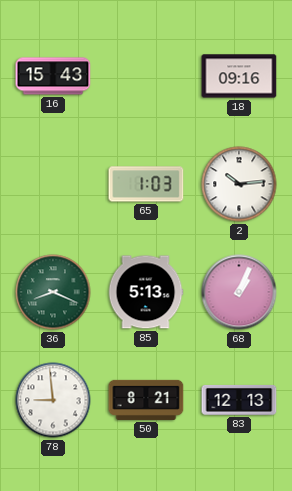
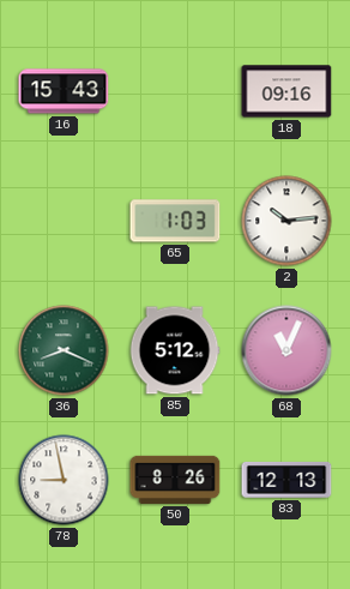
85: 5:13 -> 5:12
68: 1:04 -> 11:04
78: 8:59 -> 8:58
50: 8:21 -> 8:26
